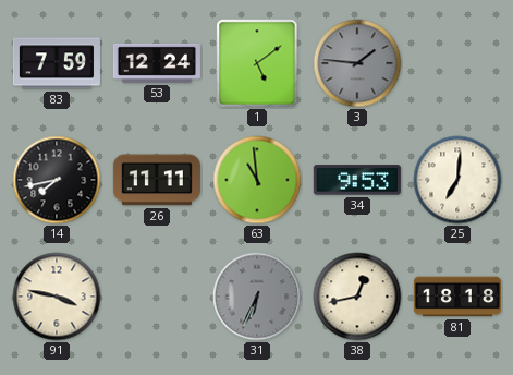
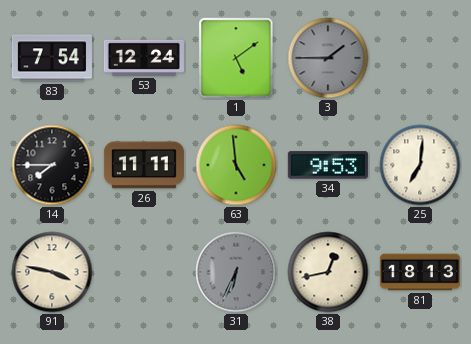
83: 7:59 -> 7:54
3: 1:46 -> 1:45
14: 7:43 -> 7:45
63: 10:59 -> 4:59
81: 18:18 -> 18:13
